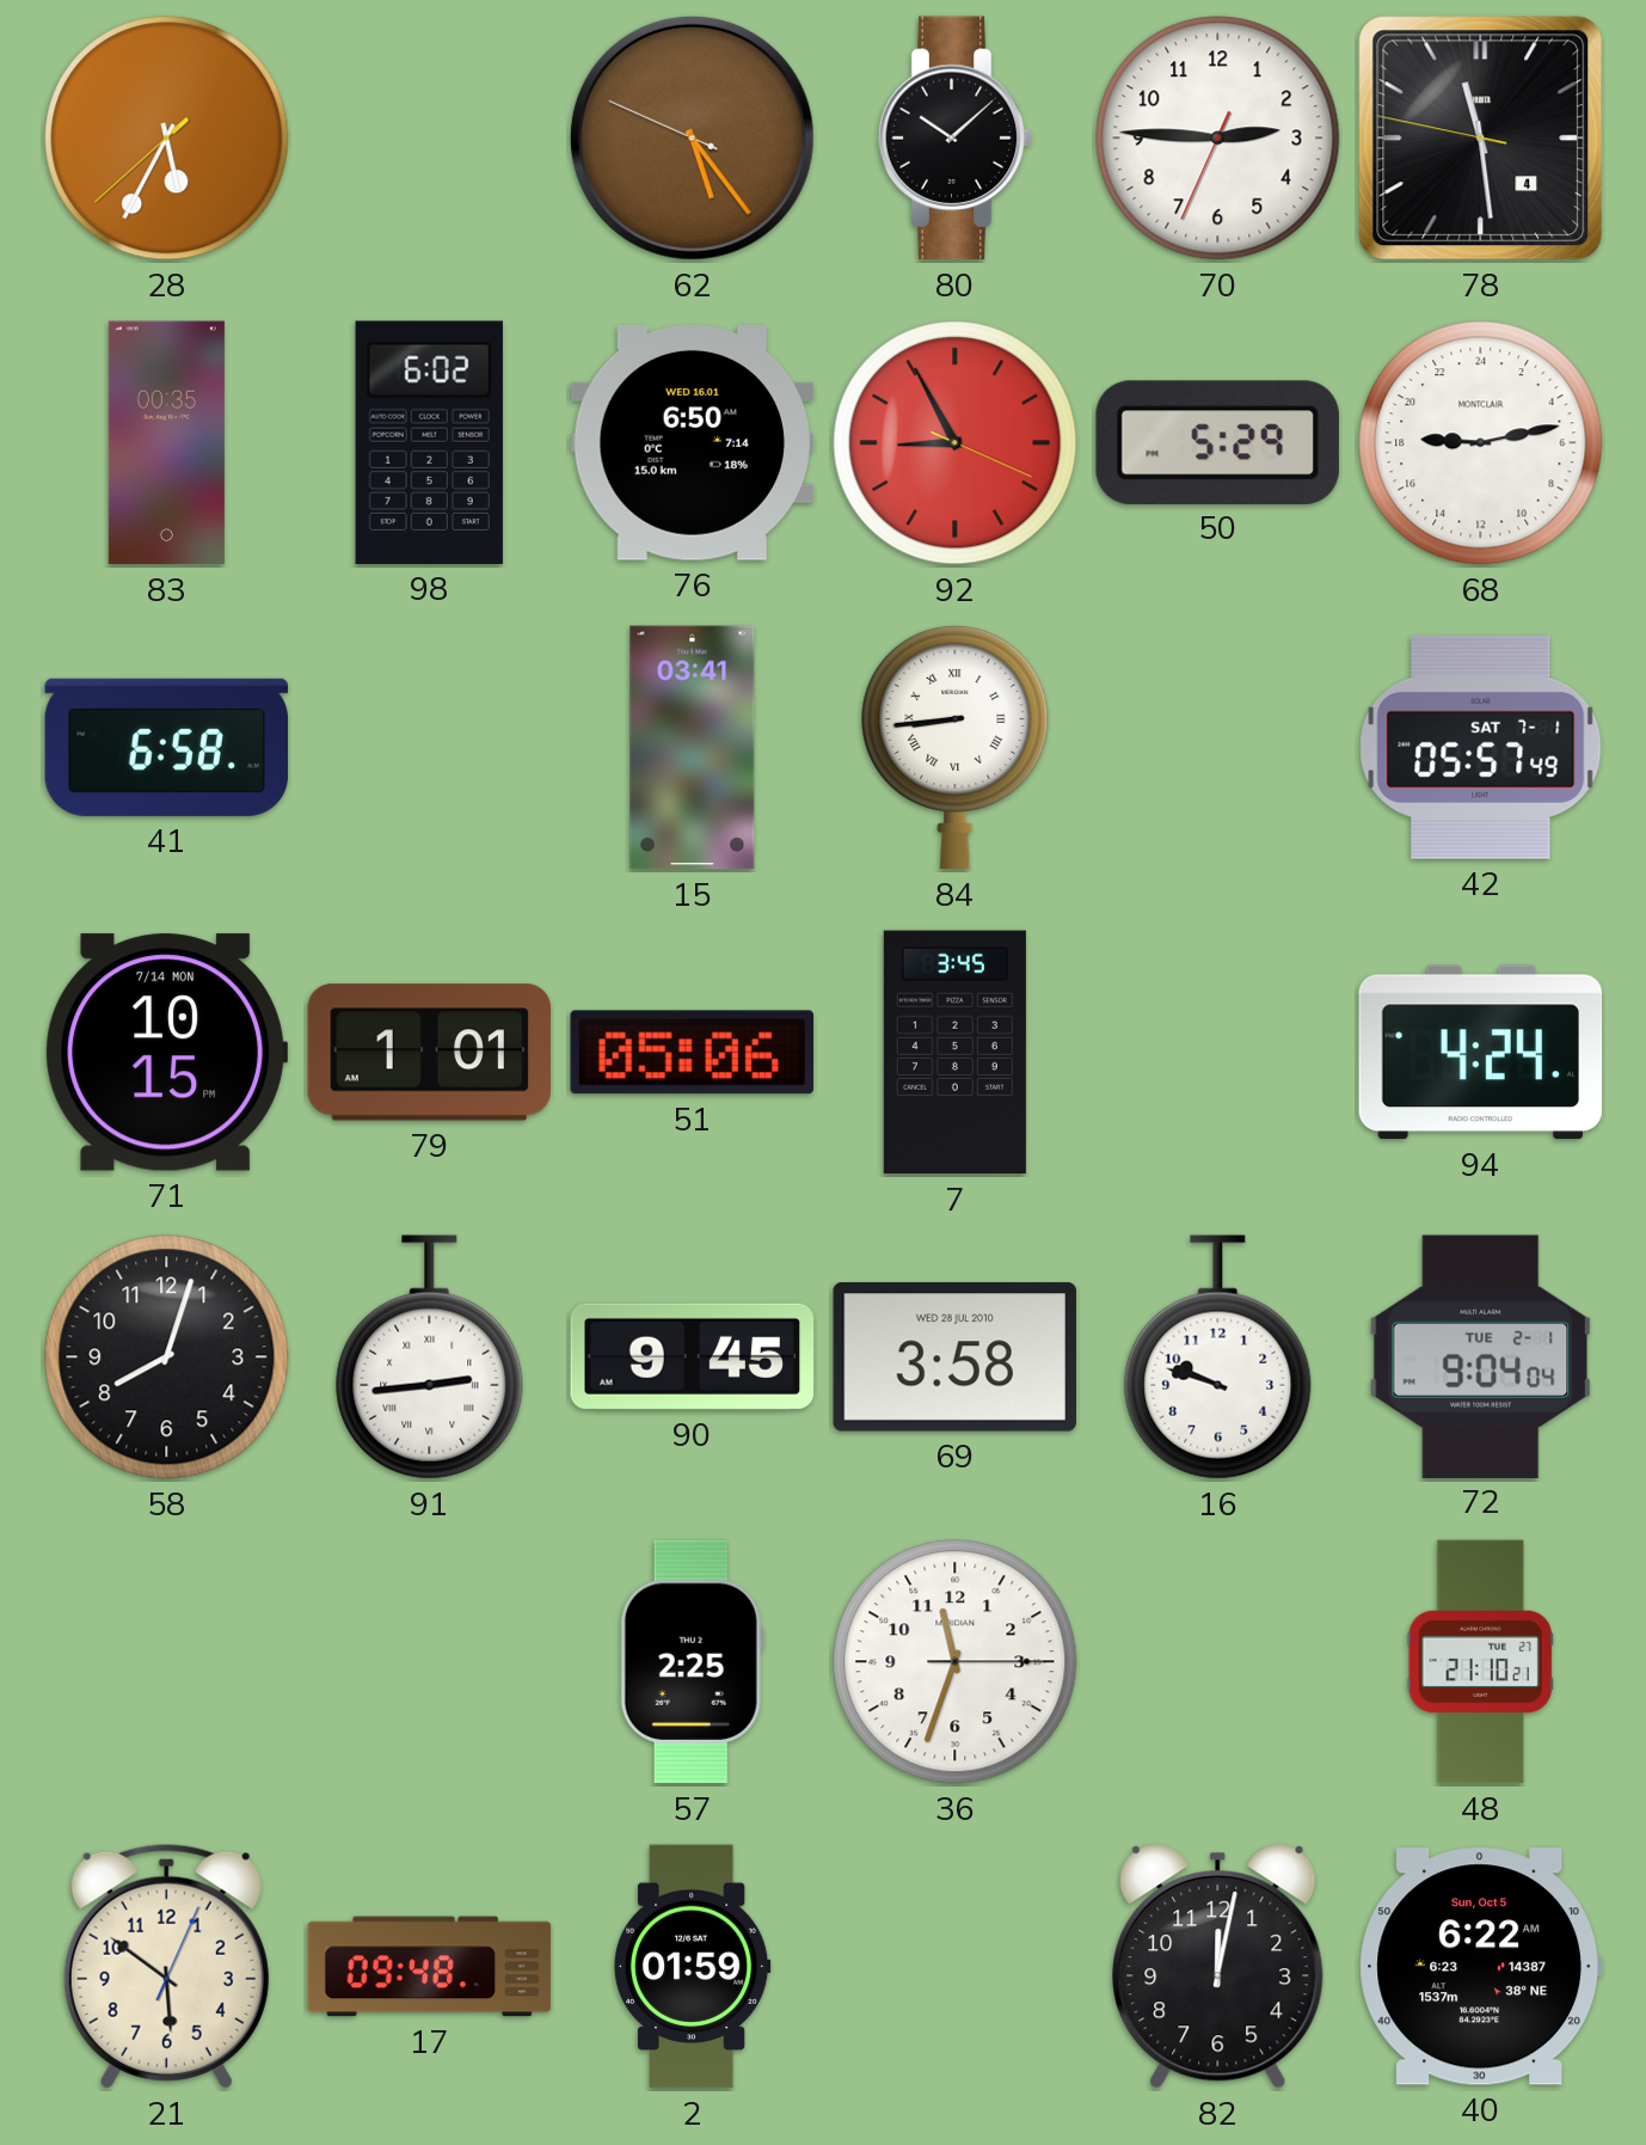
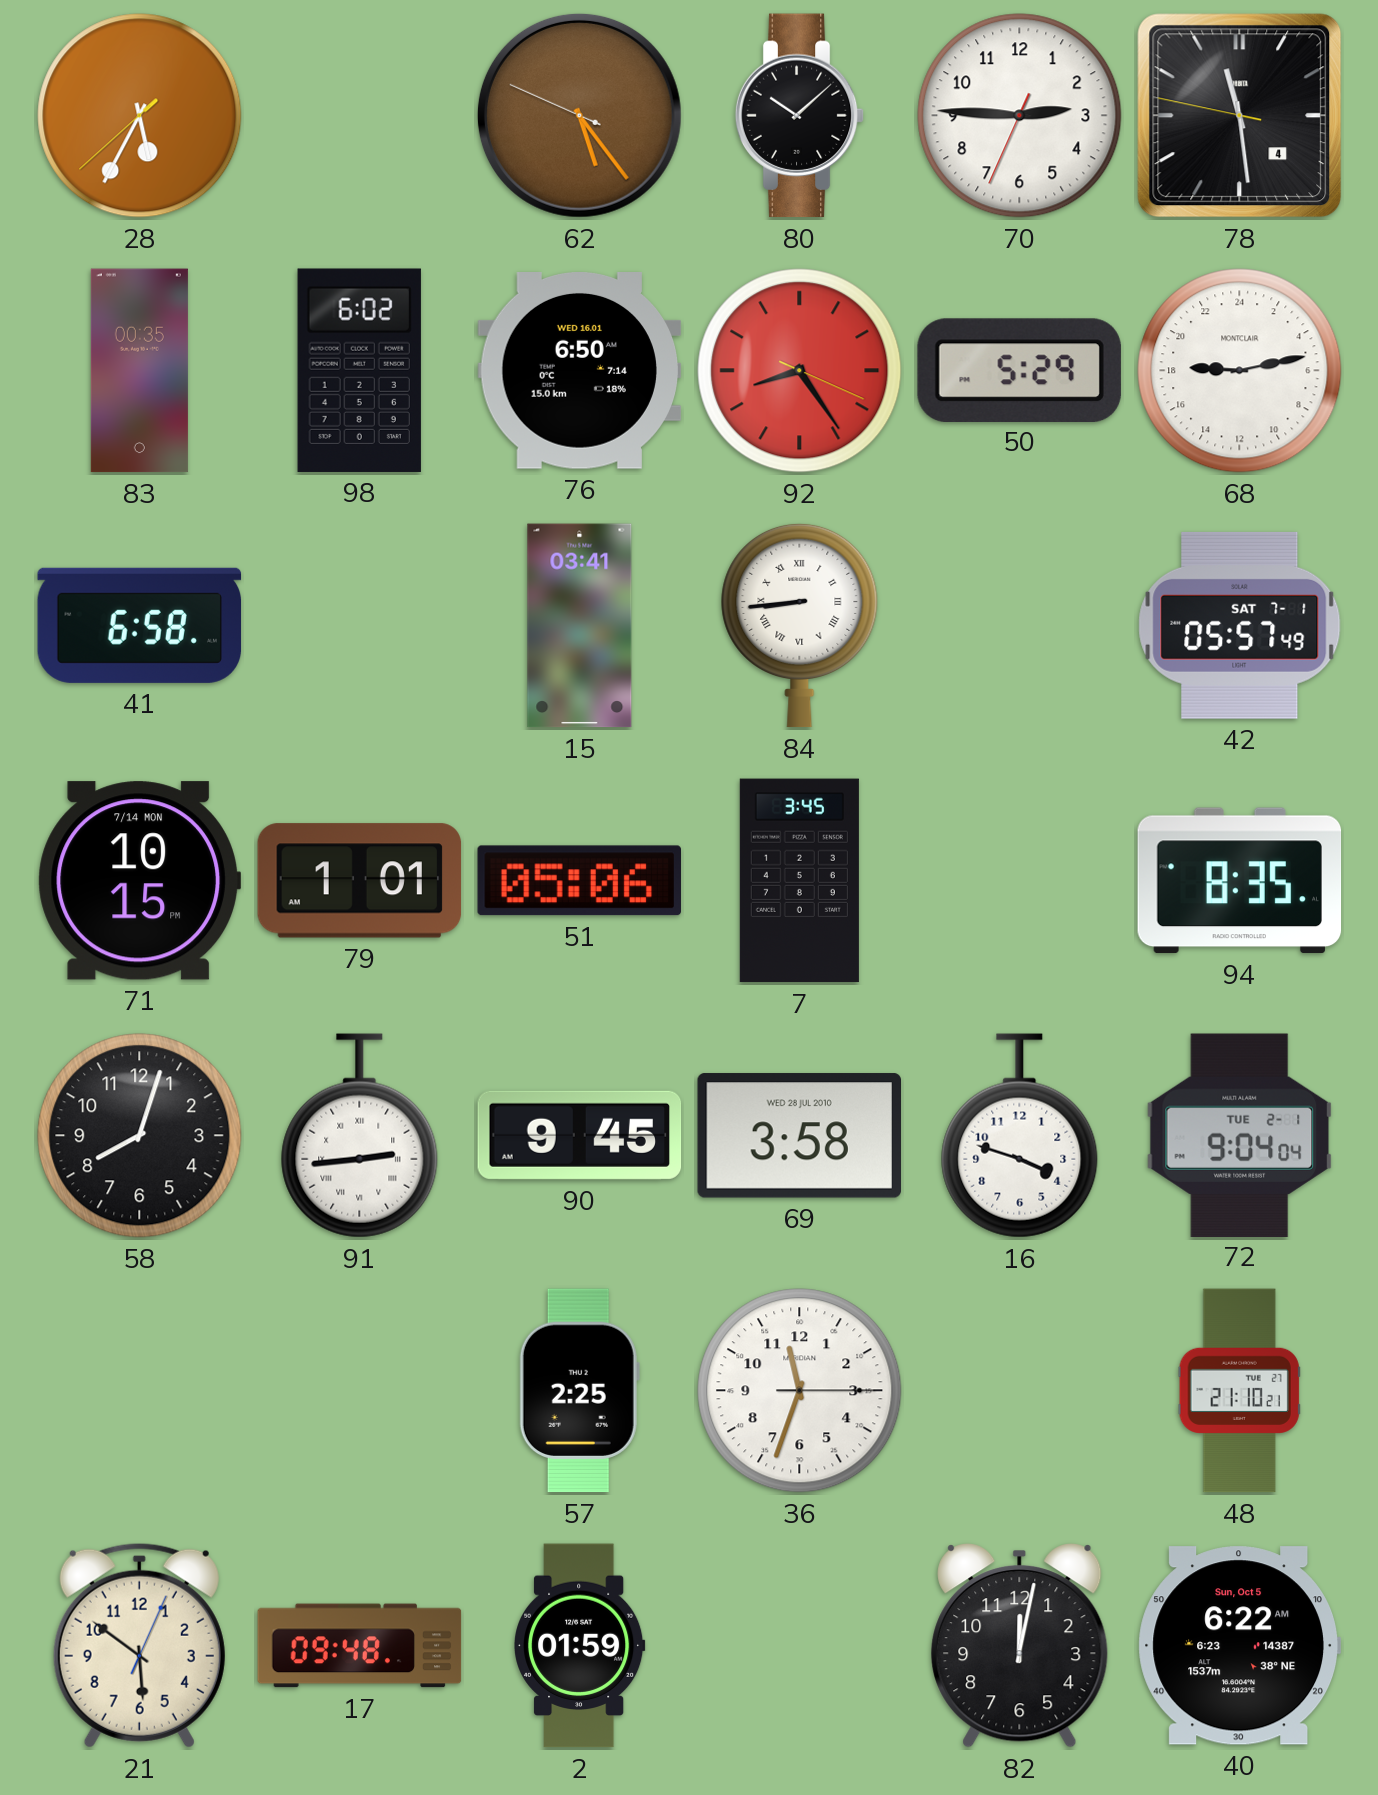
92: 8:55 -> 8:24
94: 4:24 -> 8:35
16: 9:48 -> 3:48
